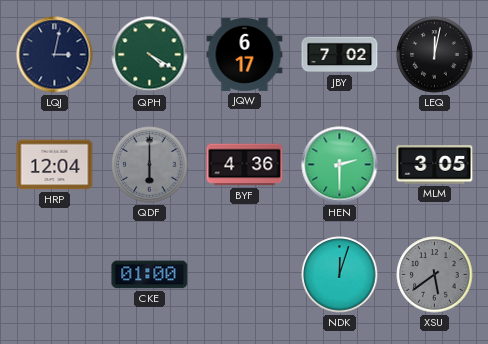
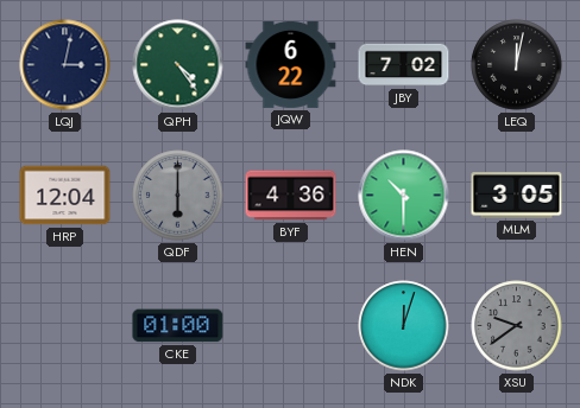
QPH: 4:20 -> 4:24
JQW: 6:17 -> 6:22
HEN: 2:30 -> 10:30
XSU: 5:39 -> 9:39
